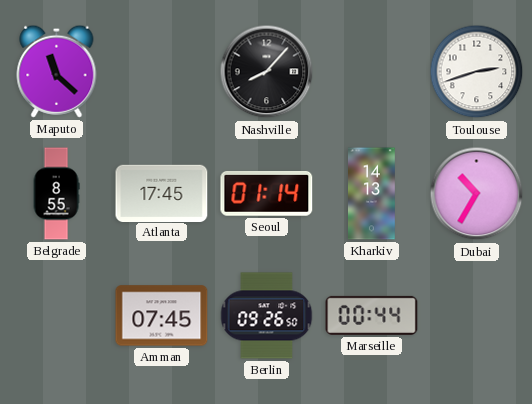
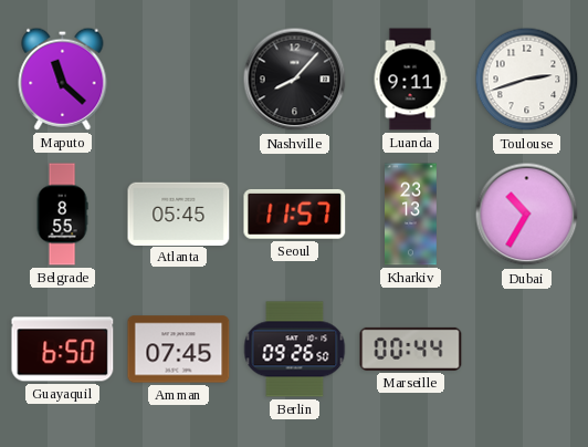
Luanda: none -> 9:11
Atlanta: 17:45 -> 05:45
Seoul: 01:14 -> 11:57
Kharkiv: 14:13 -> 23:13
Guayaquil: none -> 6:50
